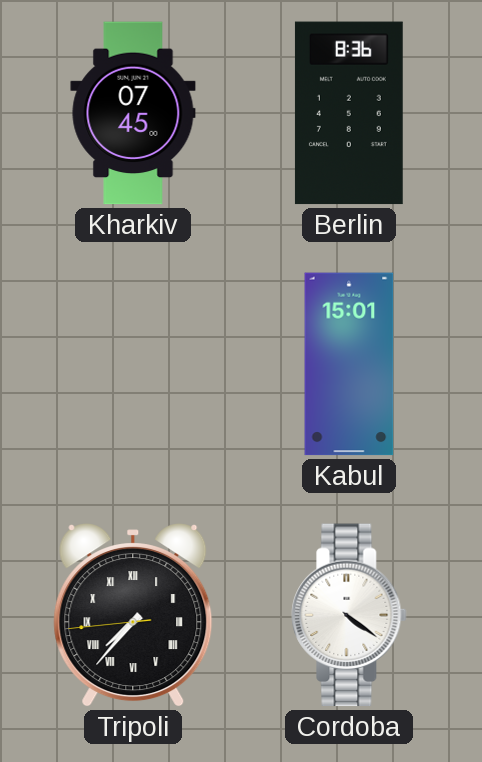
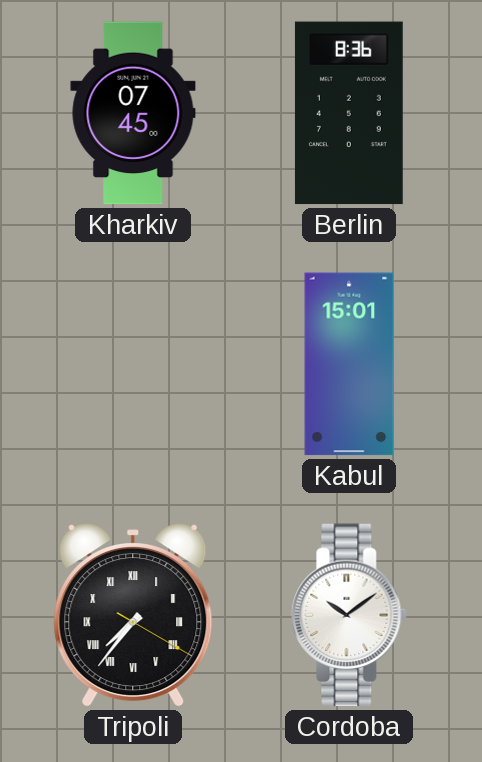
Tripoli: 7:36:44 -> 7:36:20
Cordoba: 4:21 -> 10:09
